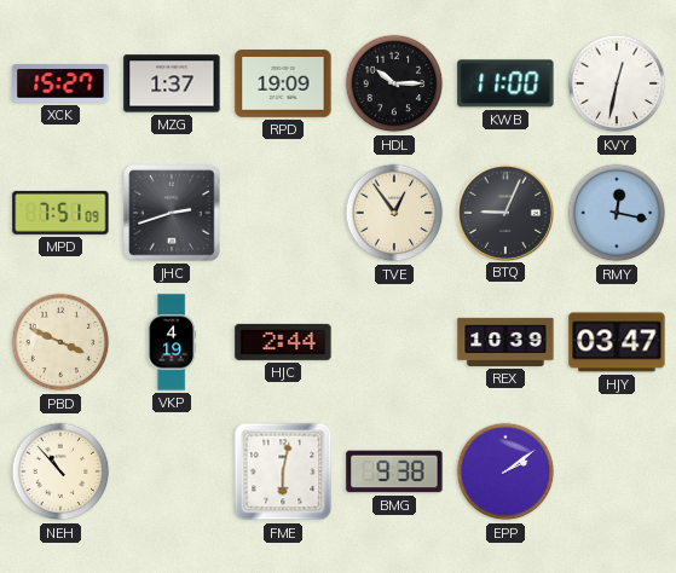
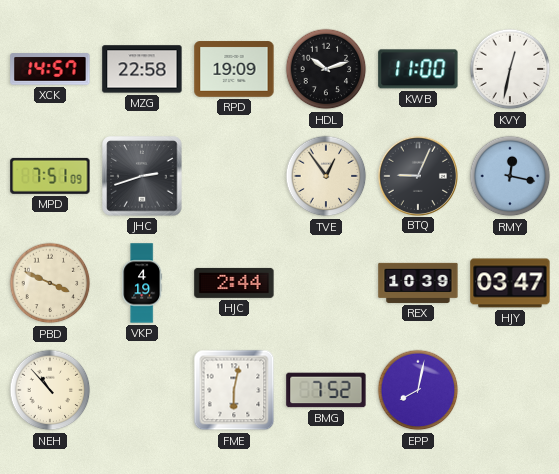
XCK: 15:27 -> 14:57
MZG: 1:37 -> 22:58
HDL: 10:15 -> 10:12
BMG: 9:38 -> 7:52
EPP: 2:09 -> 8:02
